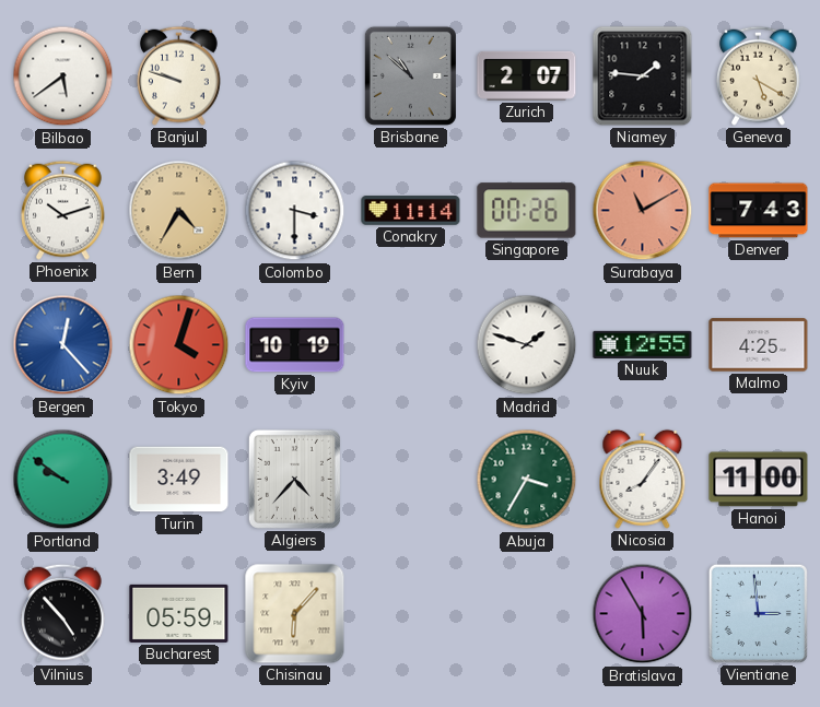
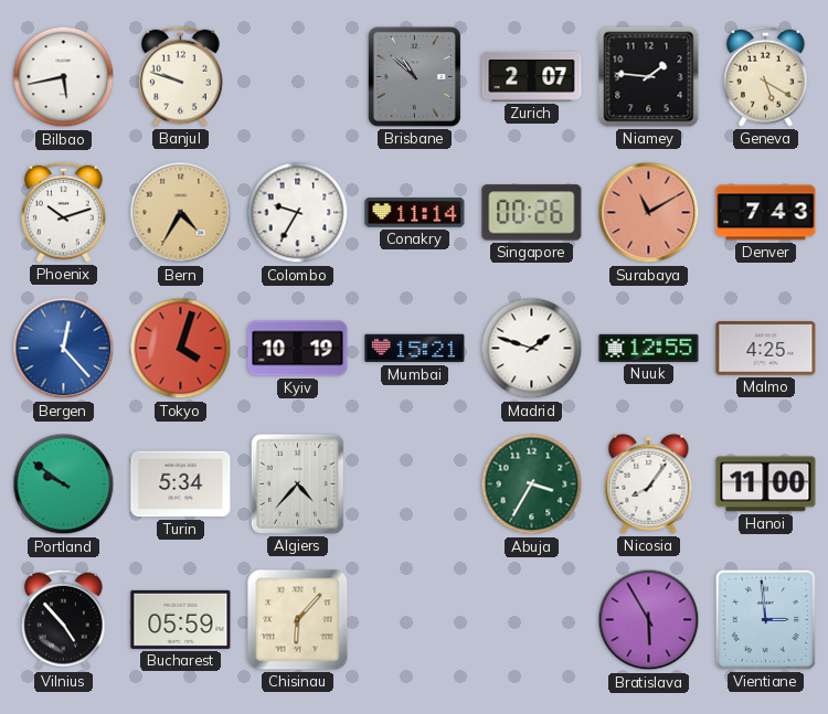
Bilbao: 5:39 -> 5:43
Colombo: 3:30 -> 9:35
Mumbai: none -> 15:21
Turin: 3:49 -> 5:34
